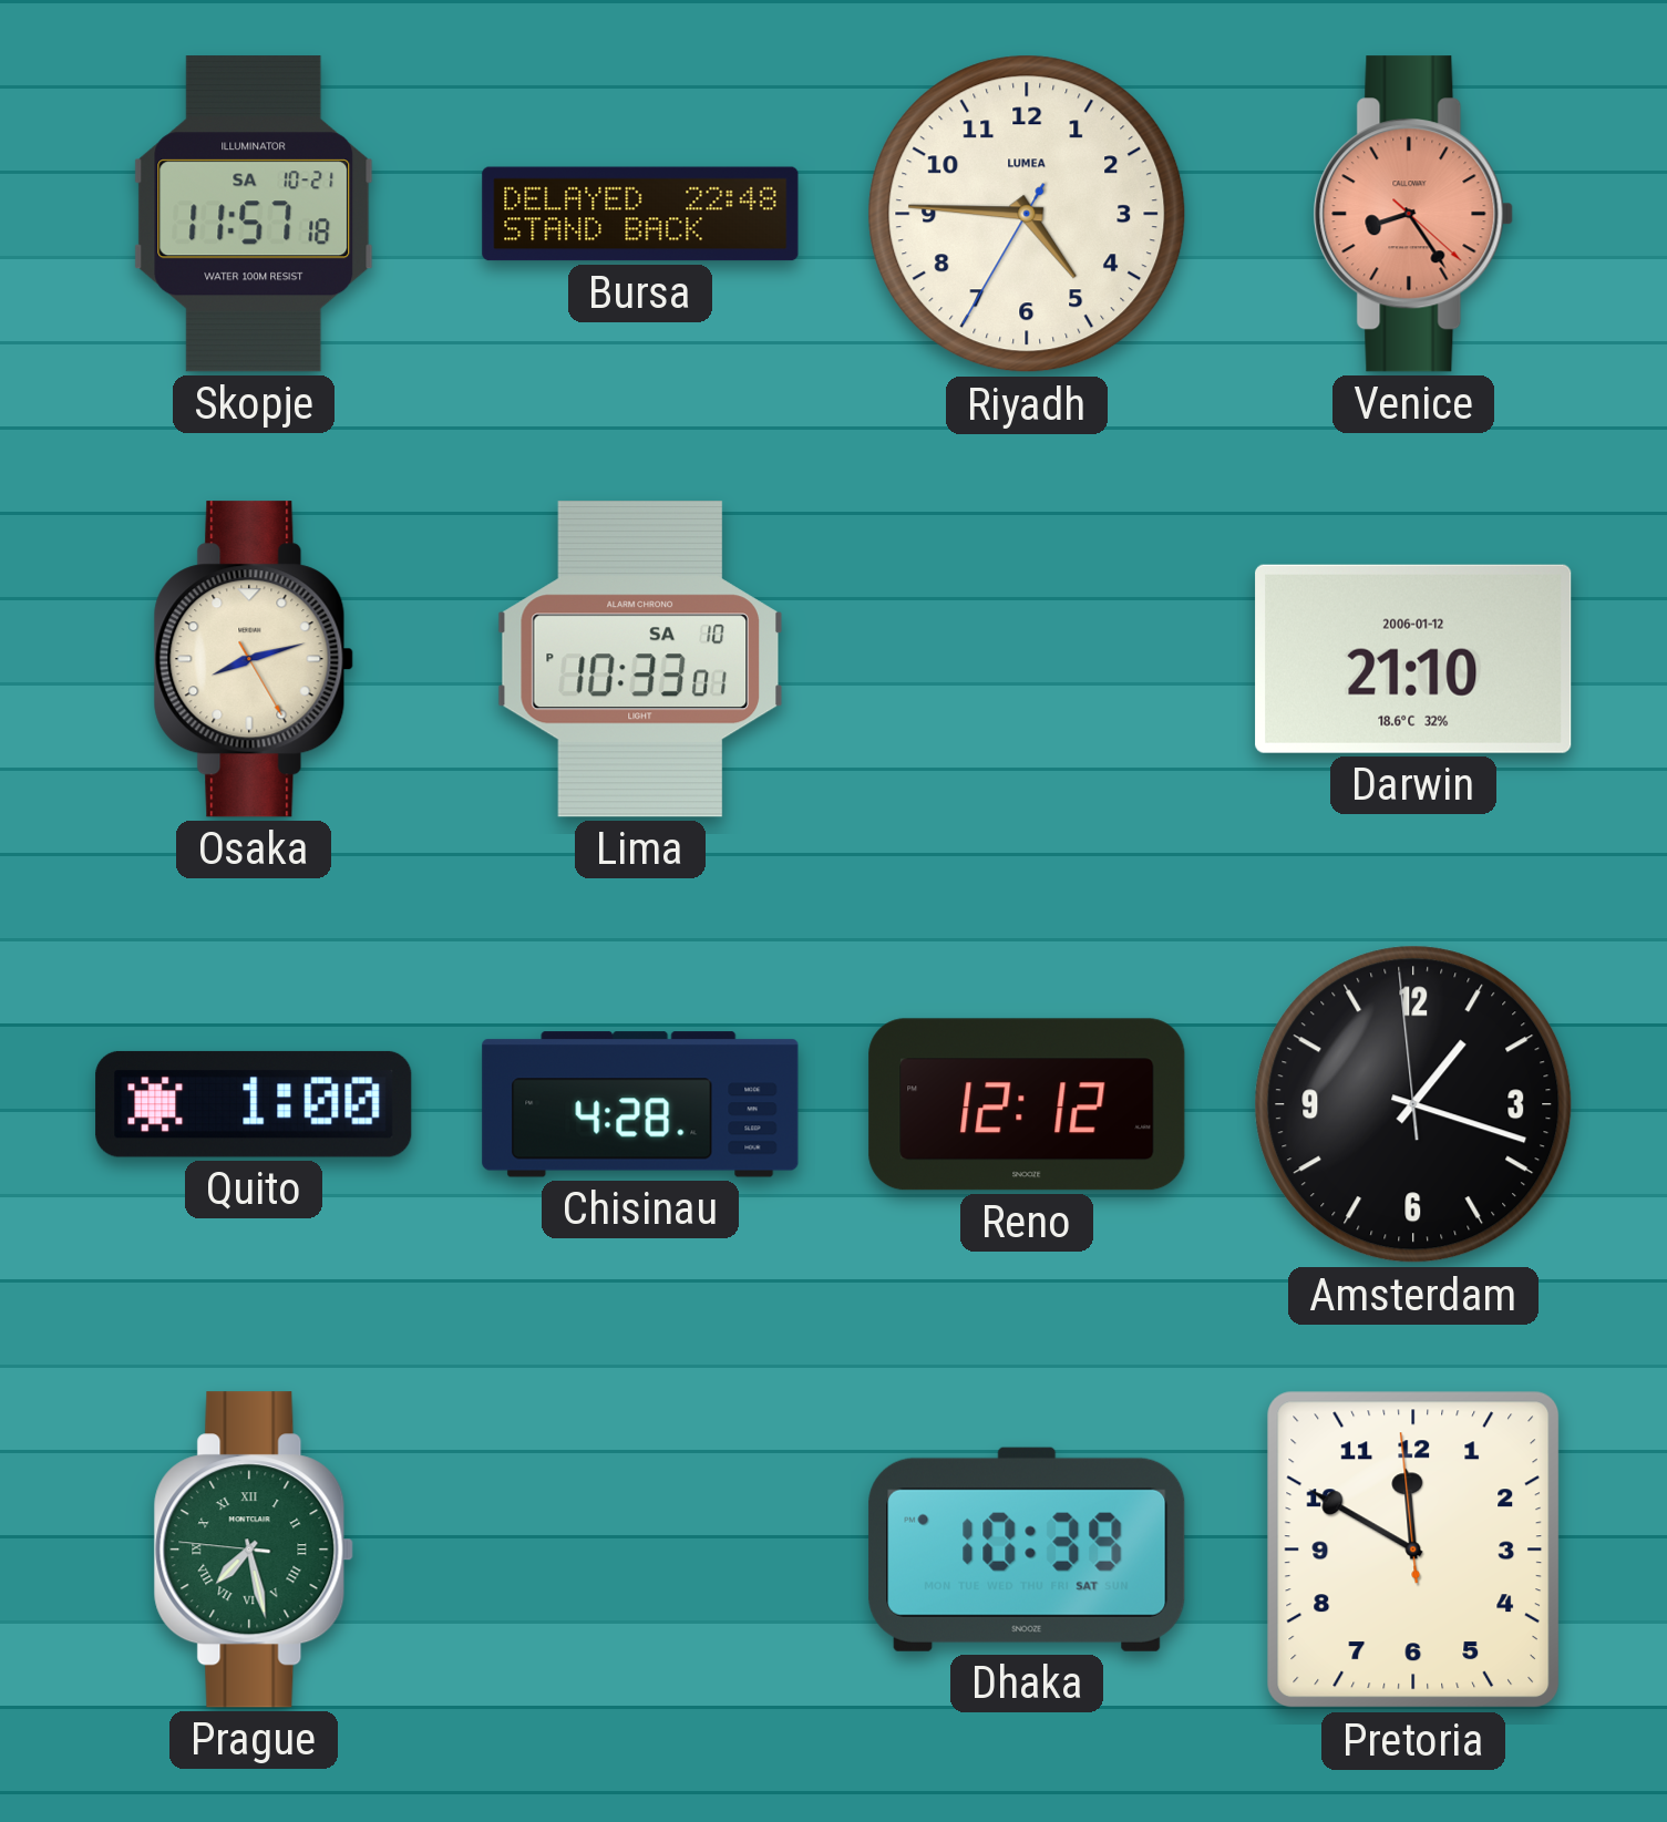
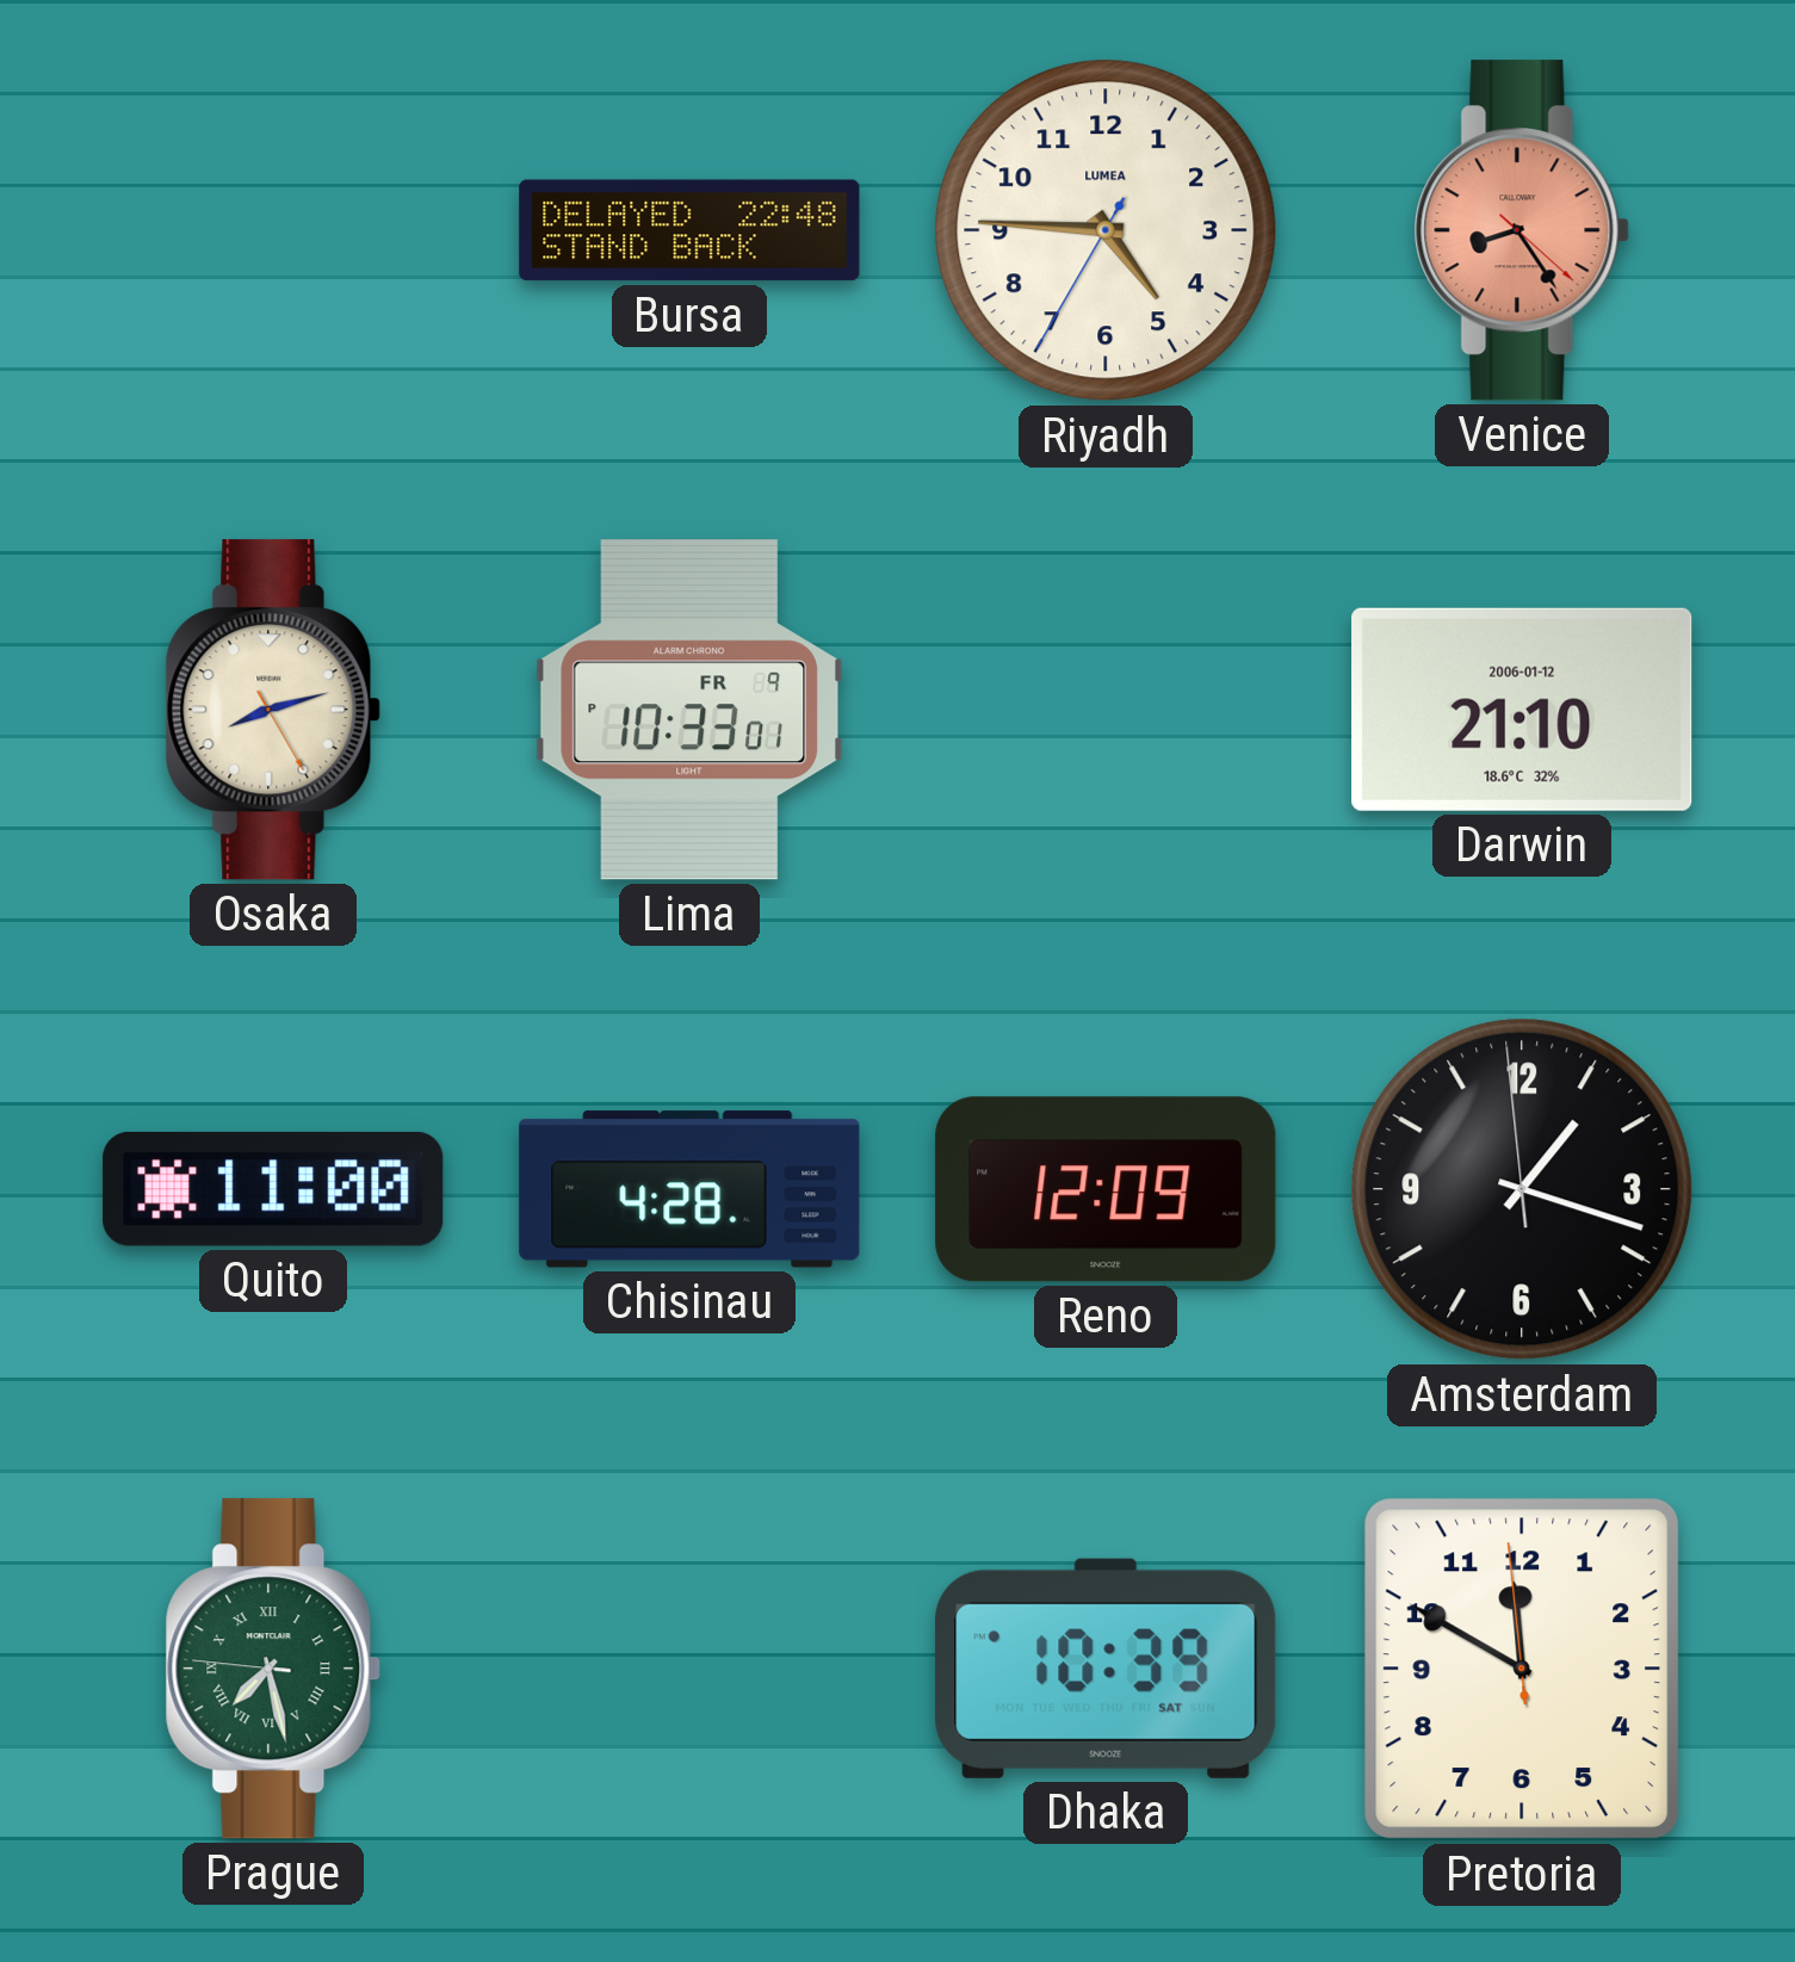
Skopje: 11:57 -> none
Lima date: SA 10 -> FR 9
Quito: 1:00 -> 11:00
Reno: 12:12 -> 12:09
